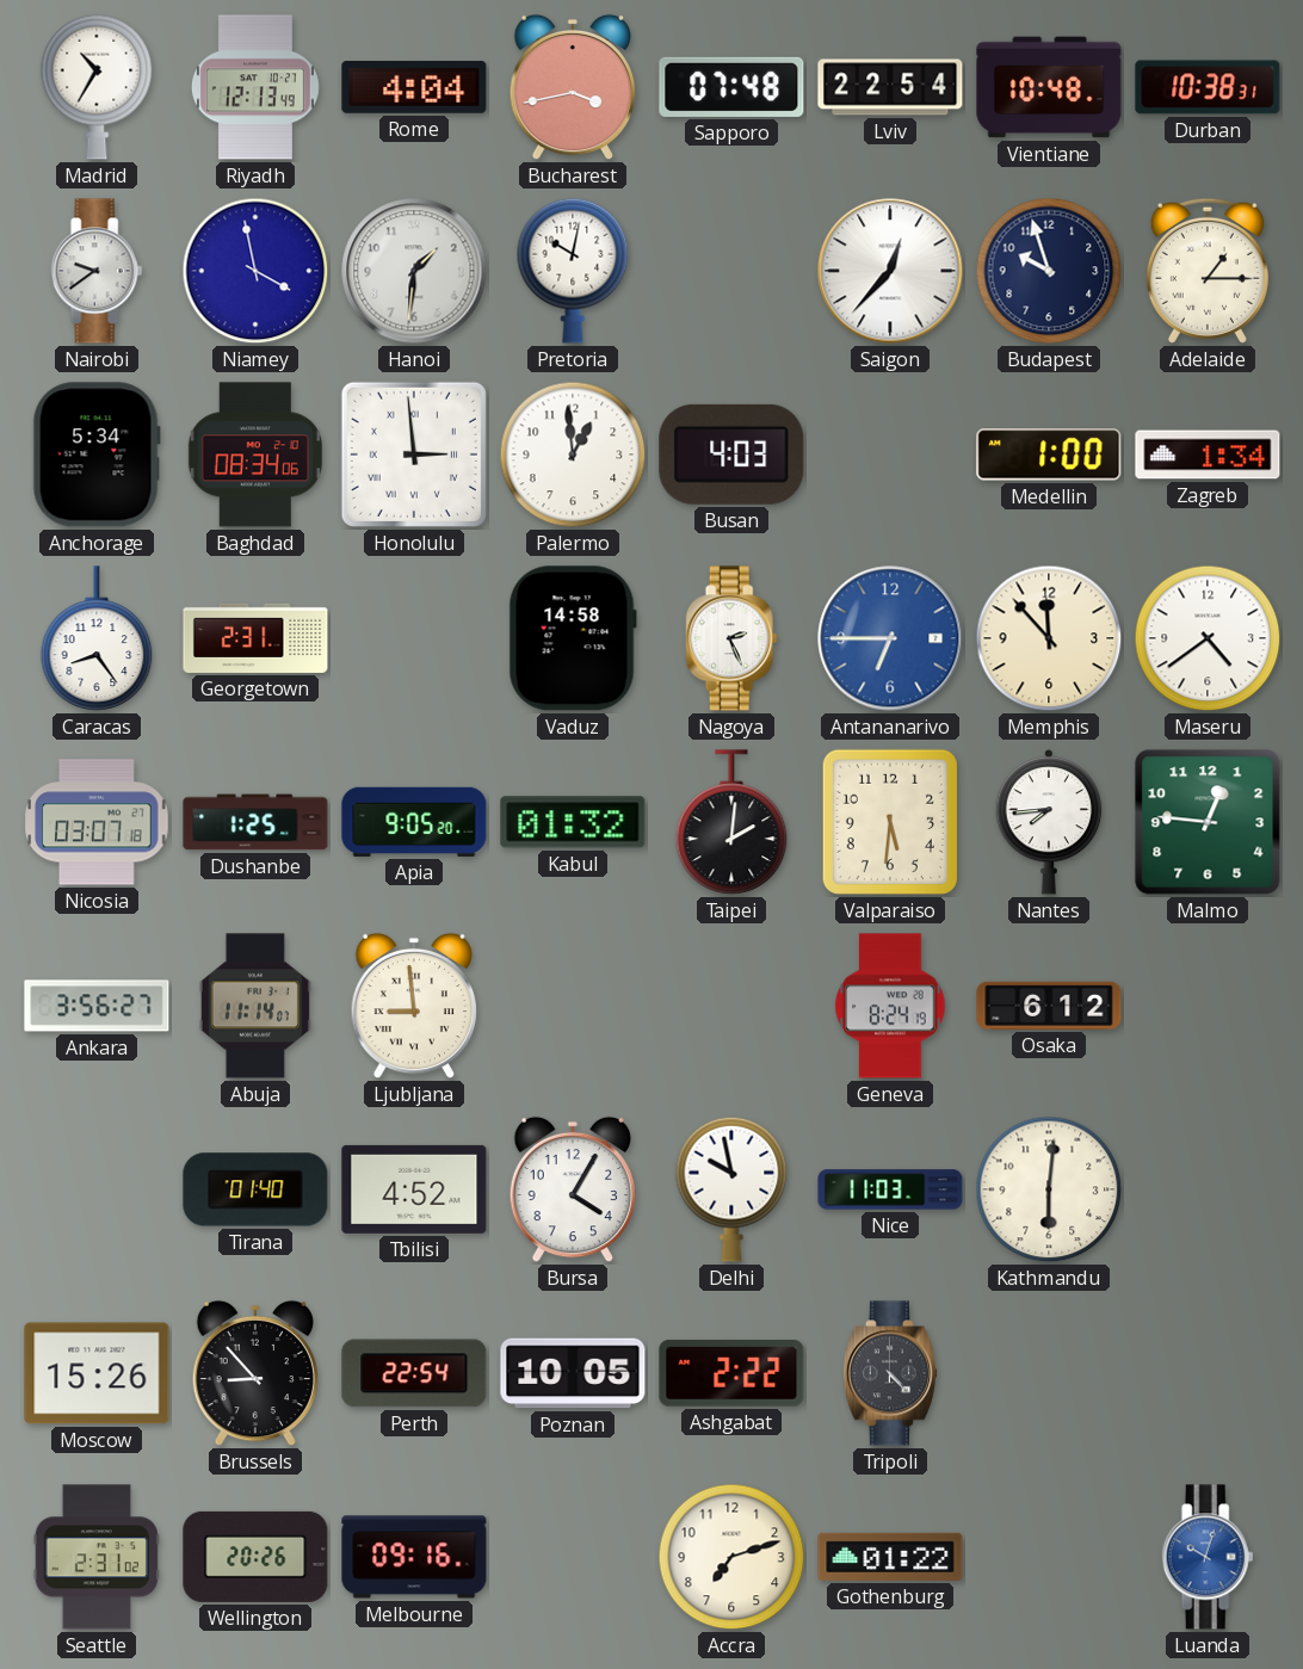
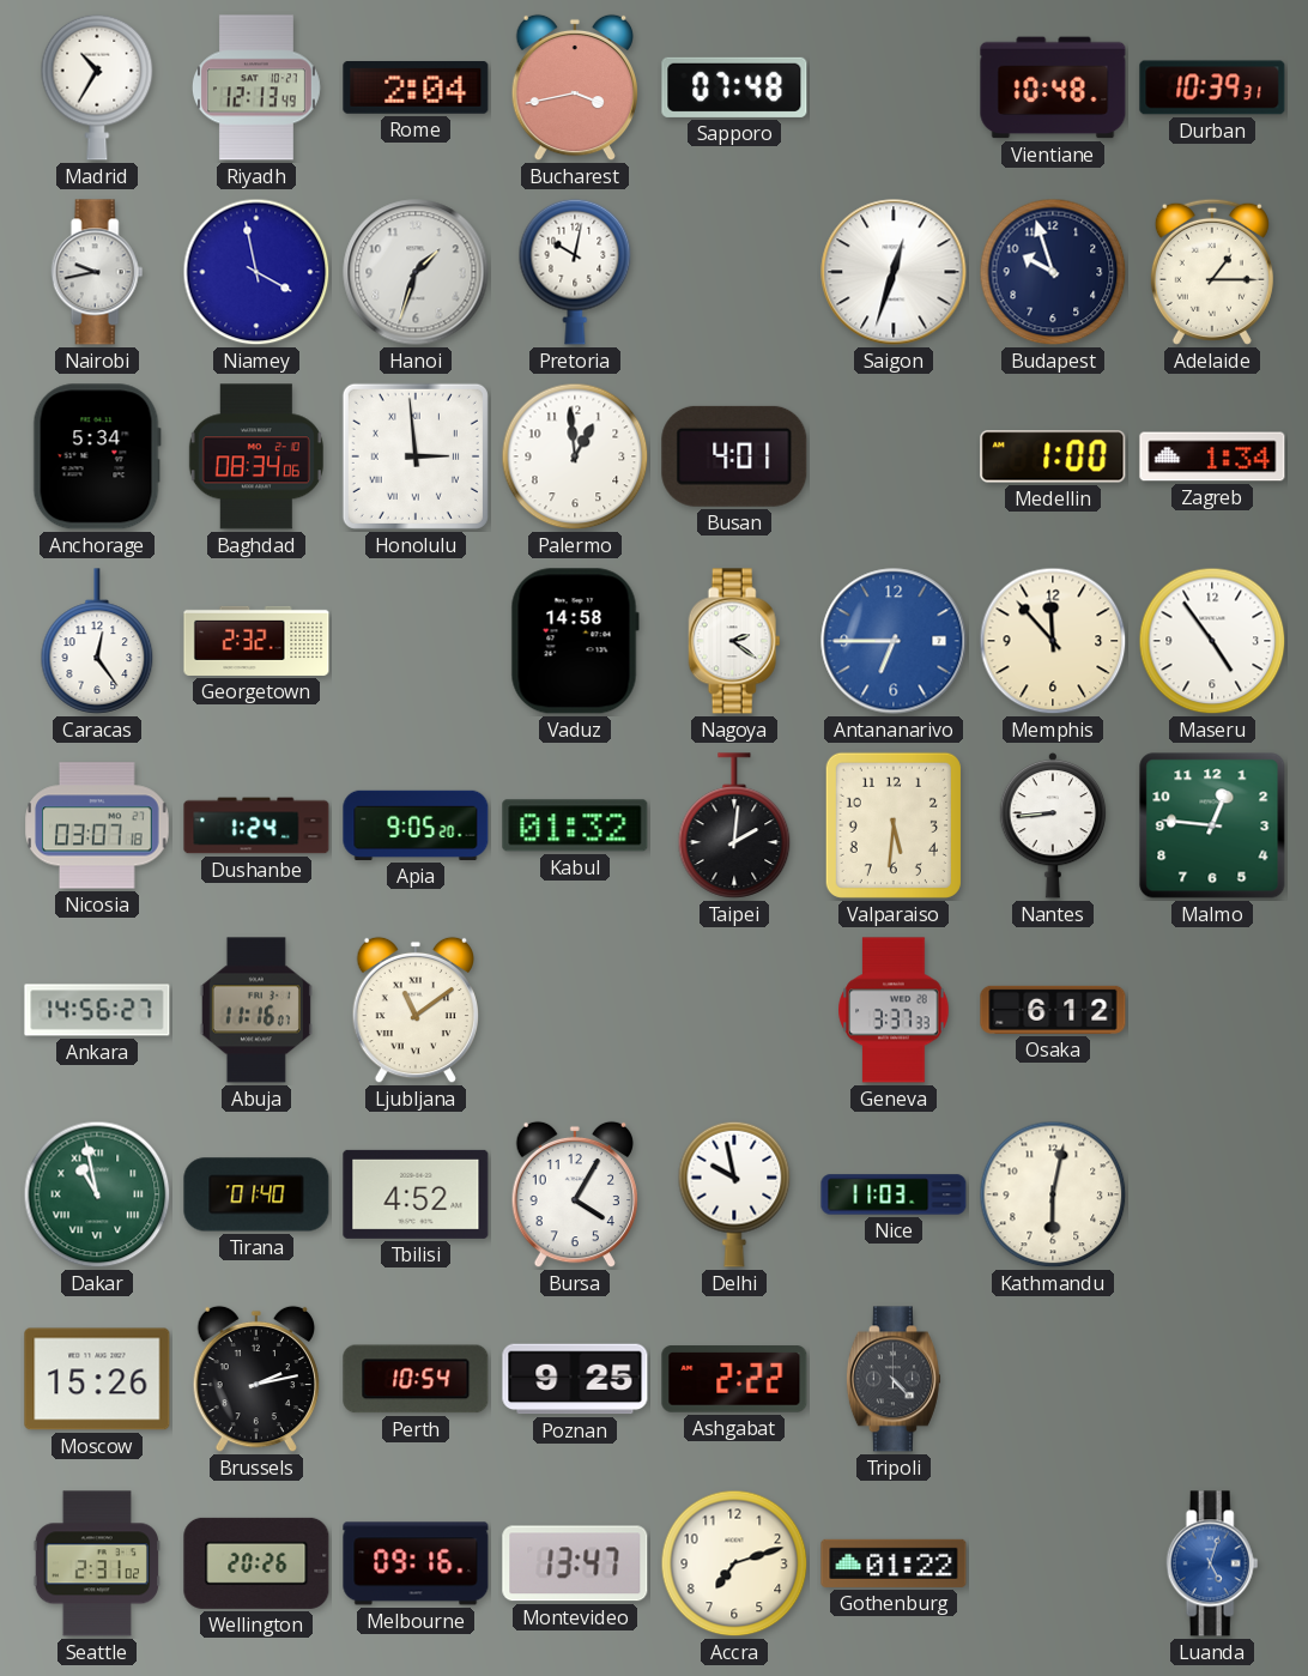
Rome: 4:04 -> 2:04
Lviv: 22:54 -> none
Durban: 10:38 -> 10:39
Nairobi: 9:39 -> 9:43
Hanoi: 1:31 -> 1:33
Saigon: 12:37 -> 12:33
Busan: 4:03 -> 4:01
Caracas: 8:24 -> 12:24
Georgetown: 2:31 -> 2:32
Nagoya: 2:26 -> 2:21
Maseru: 4:39 -> 4:54
Dushanbe: 1:25 -> 1:24
Nantes: 7:44 -> 8:44
Ankara: 3:56 -> 14:56
Abuja: 11:14 -> 11:16
Ljubljana: 8:59 -> 11:09
Geneva: 8:24 -> 3:37
Dakar: none -> 10:58
Kathmandu: 6:01 -> 6:02
Brussels: 8:53 -> 2:13
Perth: 22:54 -> 10:54
Poznan: 10:05 -> 9:25
Montevideo: none -> 13:47
Luanda: 10:03 -> 5:03
